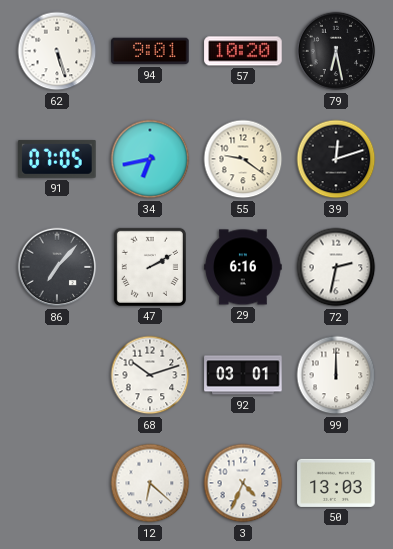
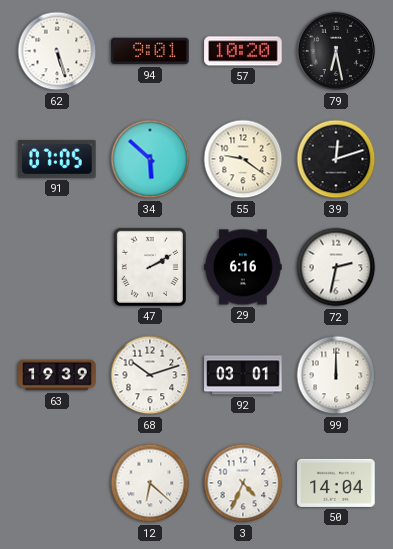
34: 6:43 -> 5:52
86: 7:07 -> none
63: none -> 19:39
50: 13:03 -> 14:04
